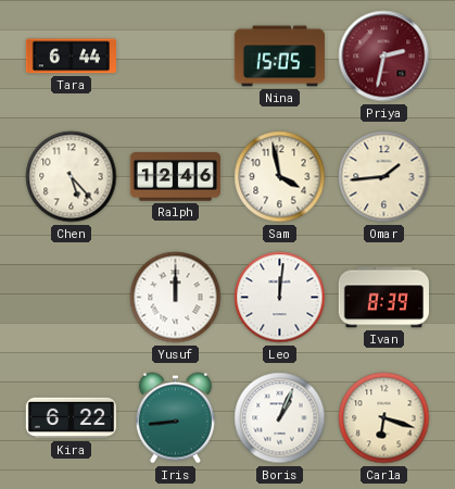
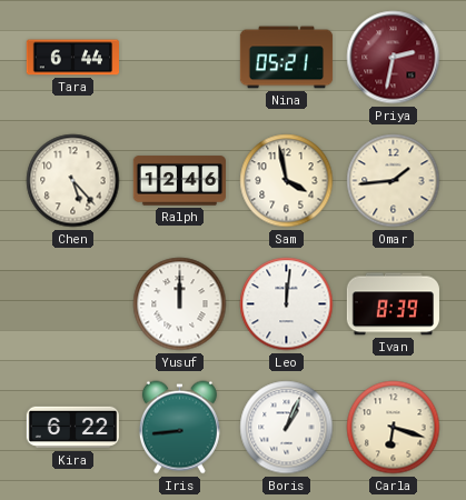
Nina: 15:05 -> 05:21
